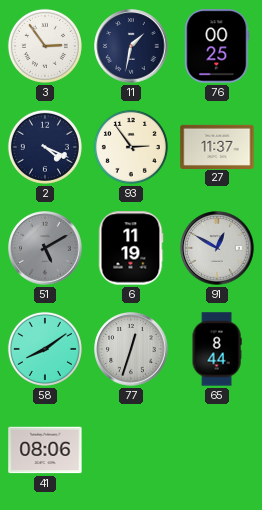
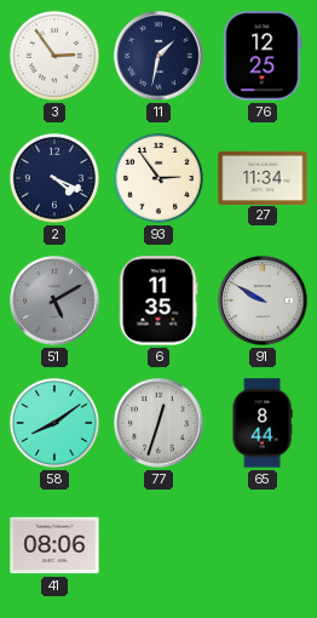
76: 00:25 -> 12:25
27: 11:37 -> 11:34
6: 11:19 -> 11:35
91: 12:50 -> 9:50
